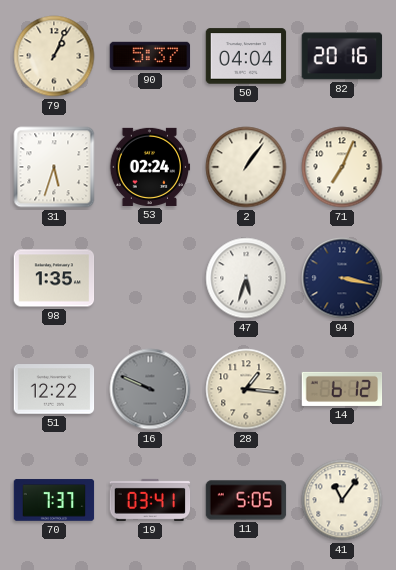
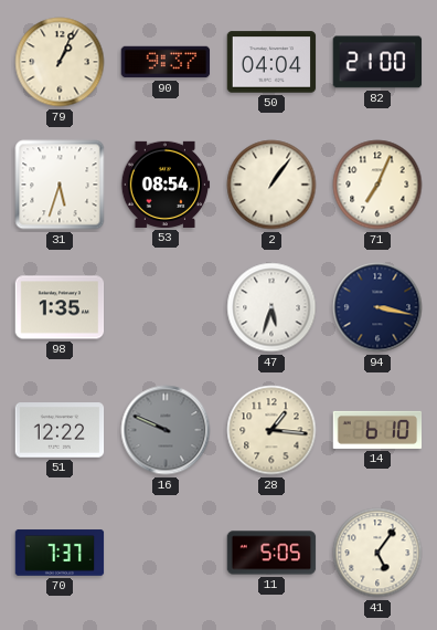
90: 5:37 -> 9:37
82: 20:16 -> 21:00
53: 02:24 -> 08:54
14: 6:12 -> 6:10
19: 03:41 -> none
41: 11:06 -> 5:06
